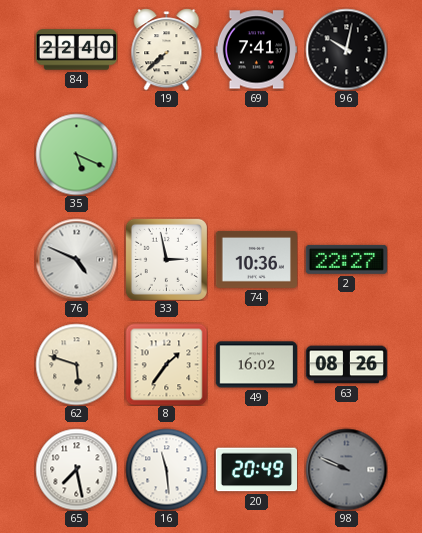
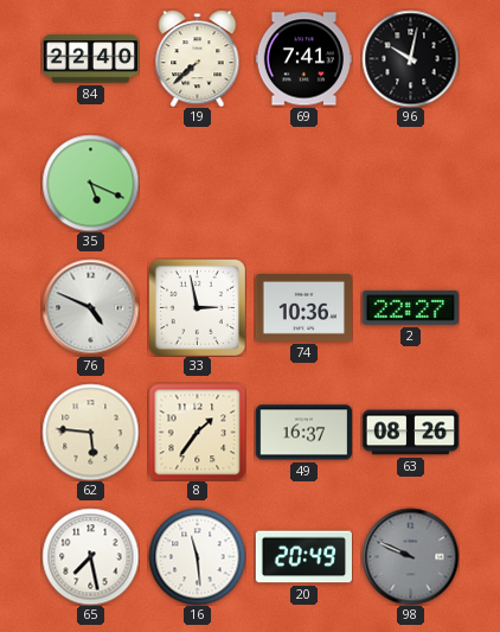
62: 5:48 -> 5:46
49: 16:02 -> 16:37
